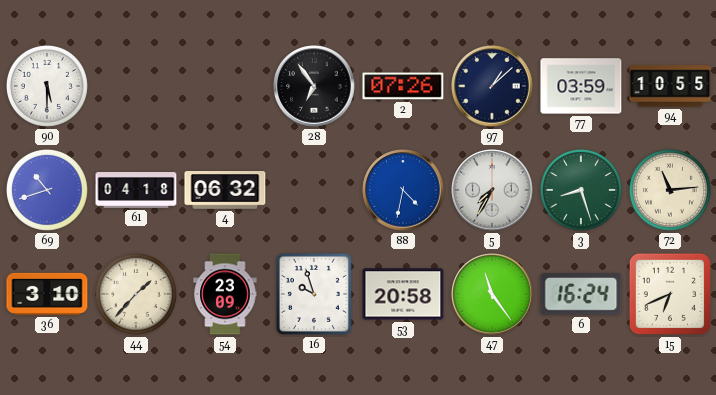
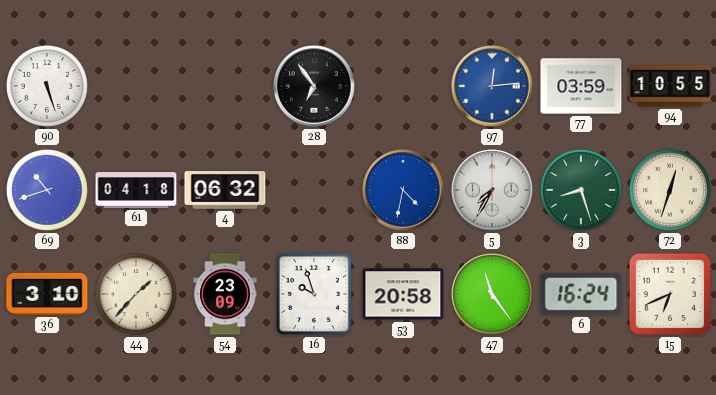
90: 5:30 -> 5:27
2: 07:26 -> none
97: 1:08 -> 12:14
97 dial: navy -> blue
72: 11:14 -> 12:33
